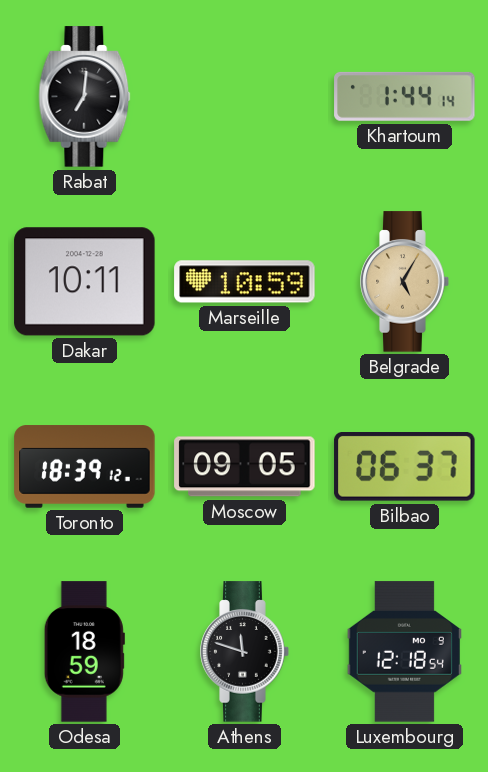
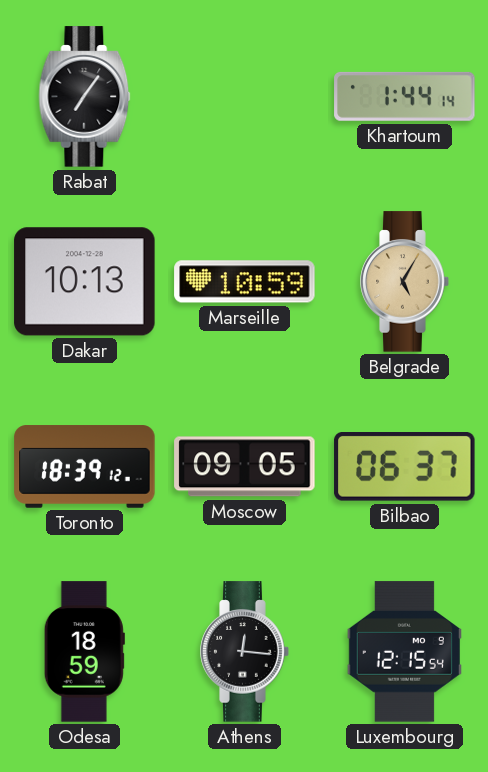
Rabat: 7:01 -> 7:06
Dakar: 10:11 -> 10:13
Athens: 11:48 -> 12:16
Luxembourg: 12:18 -> 12:15
